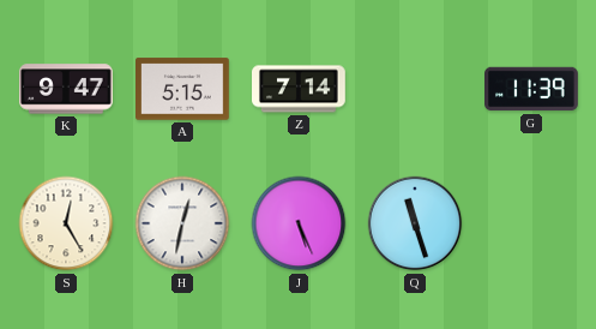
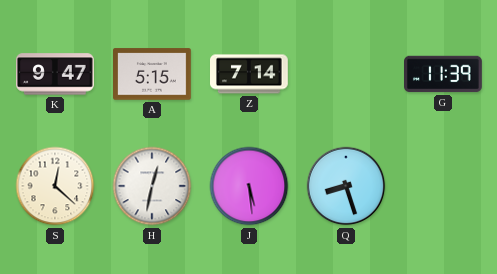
S: 12:25 -> 12:22
J: 5:26 -> 5:29
Q: 11:27 -> 8:27
